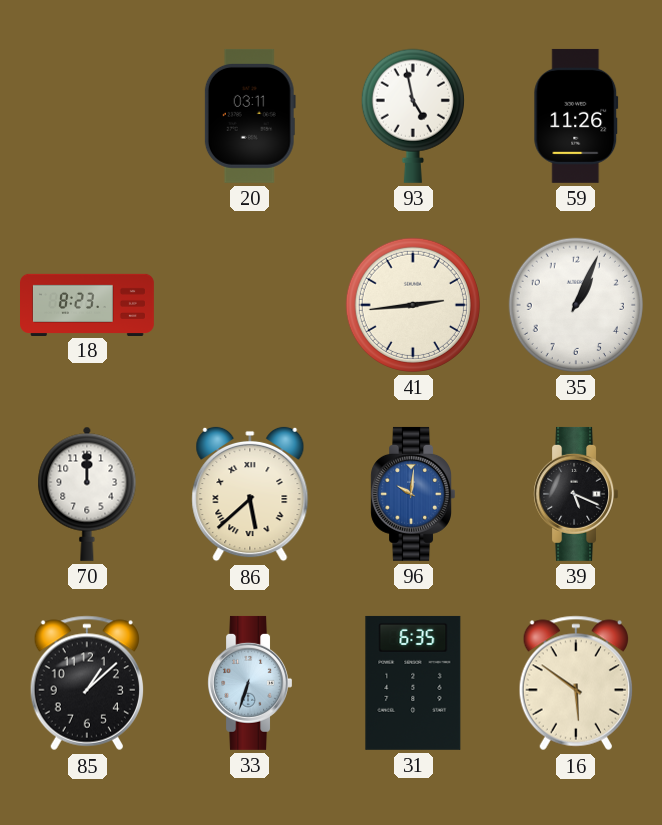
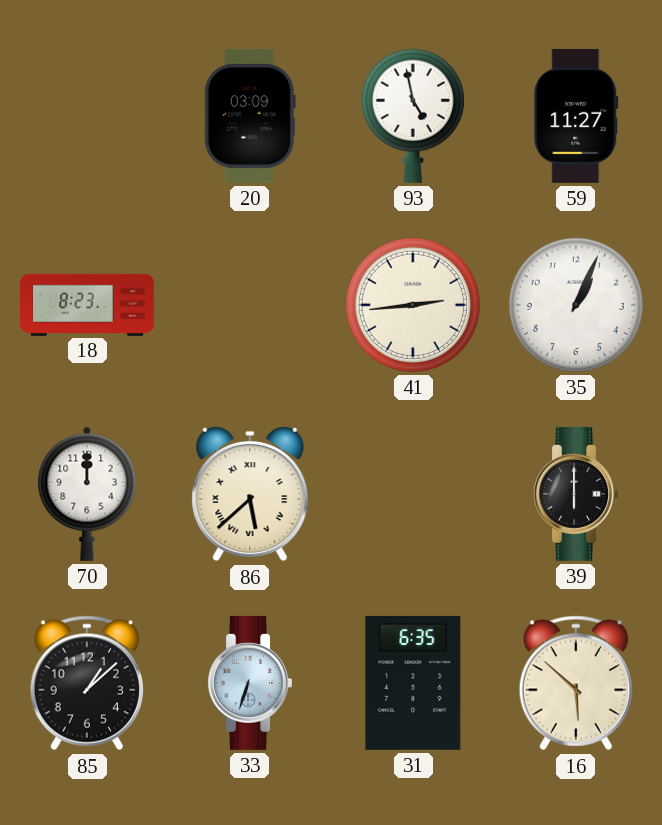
20: 03:11 -> 03:09
59: 11:26 -> 11:27
96: 10:01 -> none
39: 5:19 -> 6:00
16: 5:51 -> 5:52
